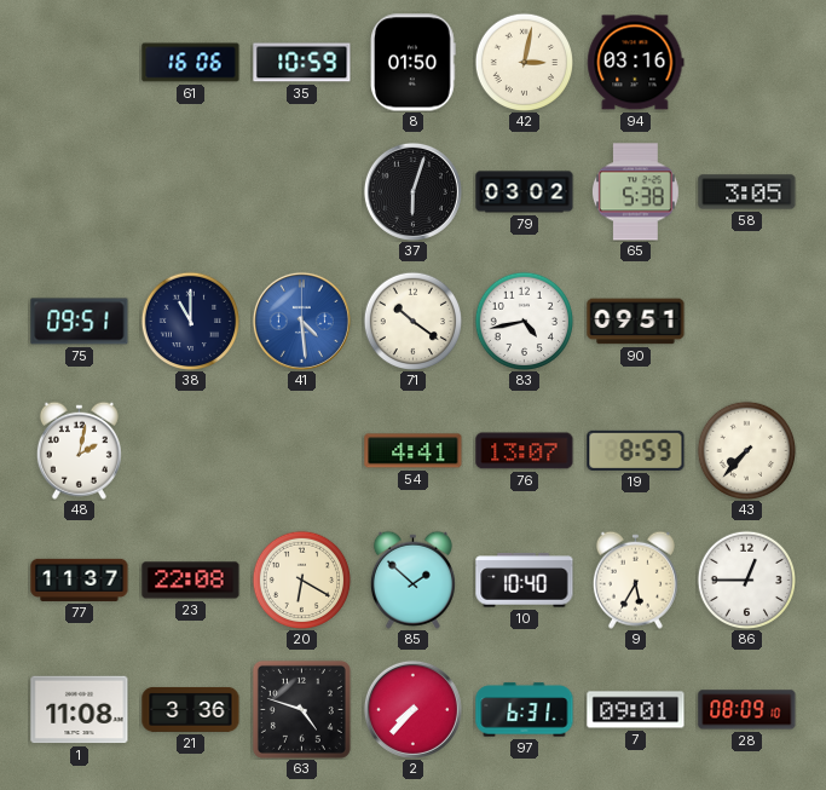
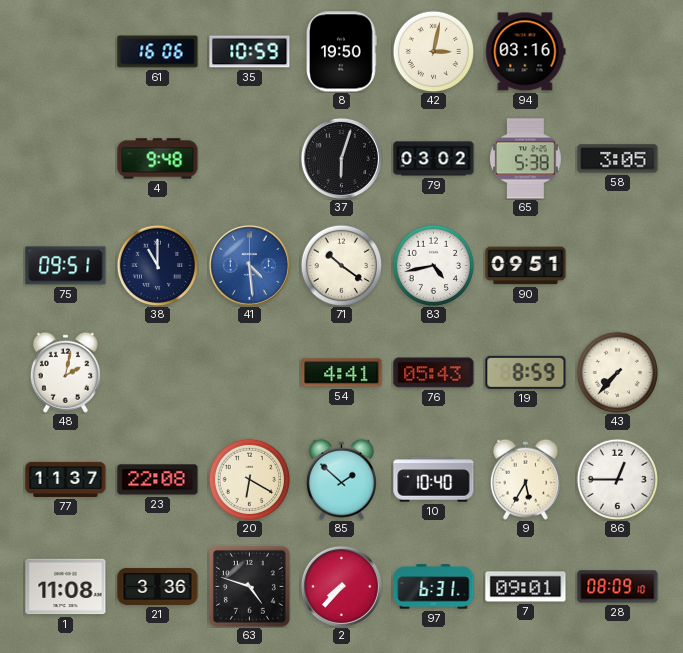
8: 01:50 -> 19:50
4: none -> 9:48
76: 13:07 -> 05:43
